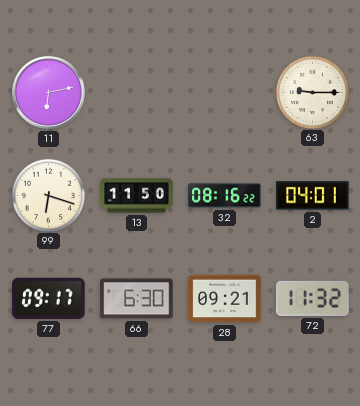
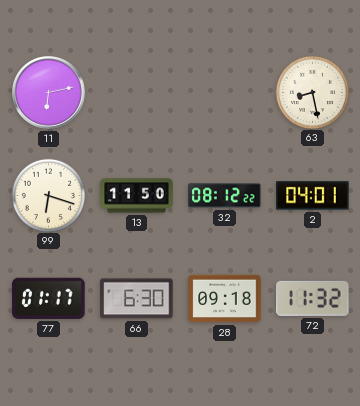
63: 9:15 -> 8:28
32: 08:16 -> 08:12
77: 09:17 -> 01:17
28: 09:21 -> 09:18
